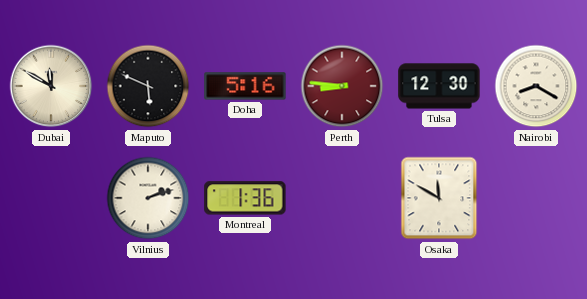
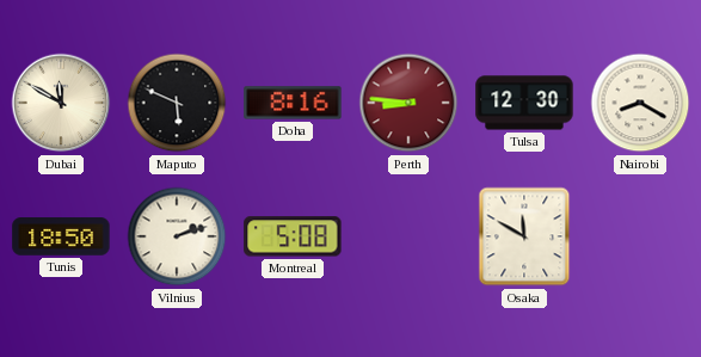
Doha: 5:16 -> 8:16
Tunis: none -> 18:50
Montreal: 1:36 -> 5:08
